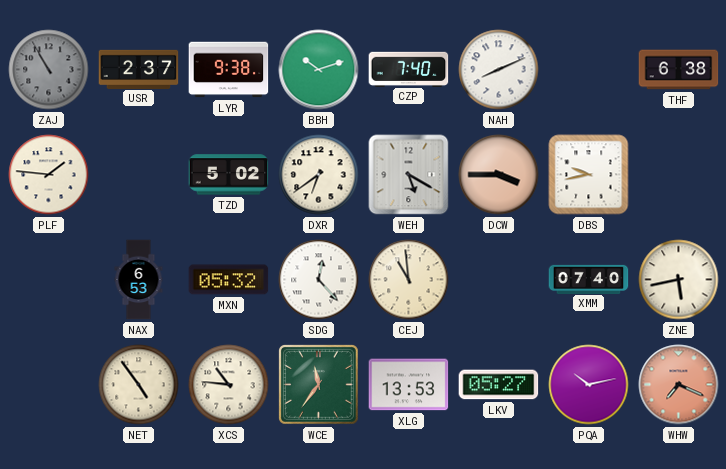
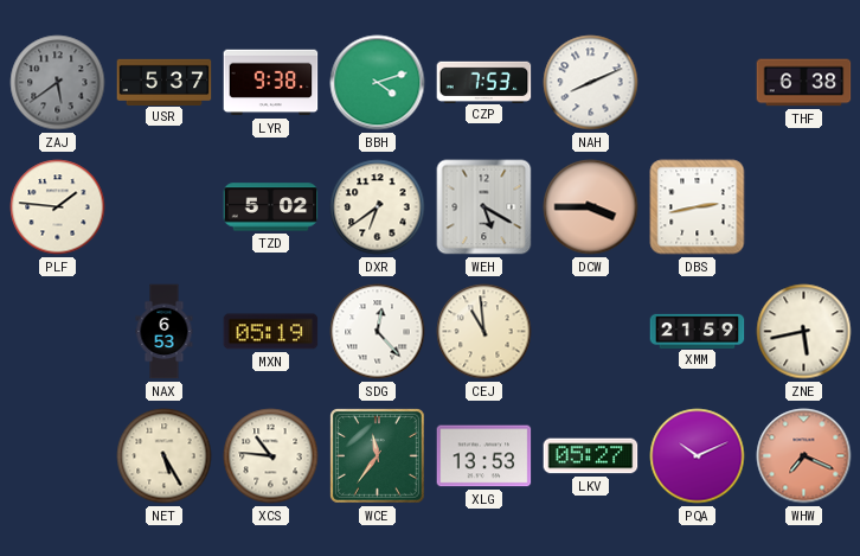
ZAJ: 10:55 -> 5:39
USR: 2:37 -> 5:37
BBH: 10:12 -> 4:12
CZP: 7:40 -> 7:53
DBS: 9:43 -> 2:43
MXN: 05:32 -> 05:19
XMM: 07:40 -> 21:59
NET: 4:54 -> 5:25
PQA: 10:13 -> 10:11
